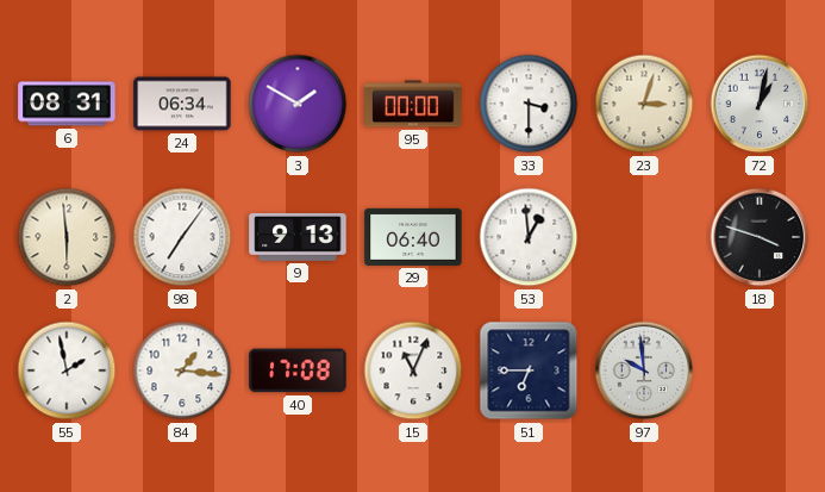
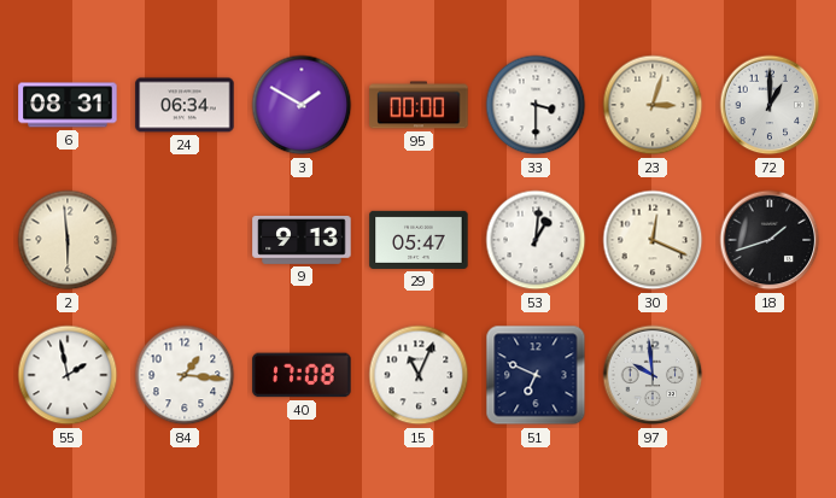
72: 1:02 -> 1:00
98: 7:06 -> none
29: 06:40 -> 05:47
53: 12:59 -> 1:01
30: none -> 12:19
18: 3:48 -> 1:42
51: 6:45 -> 6:49
